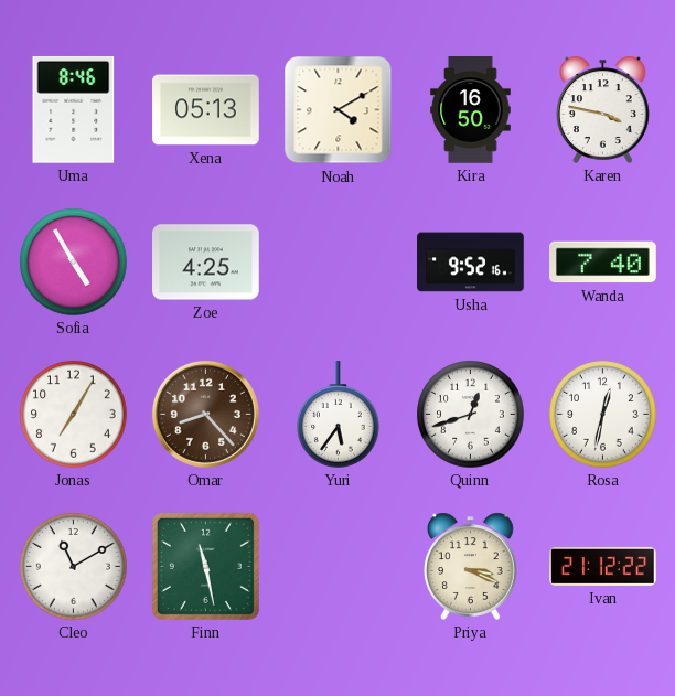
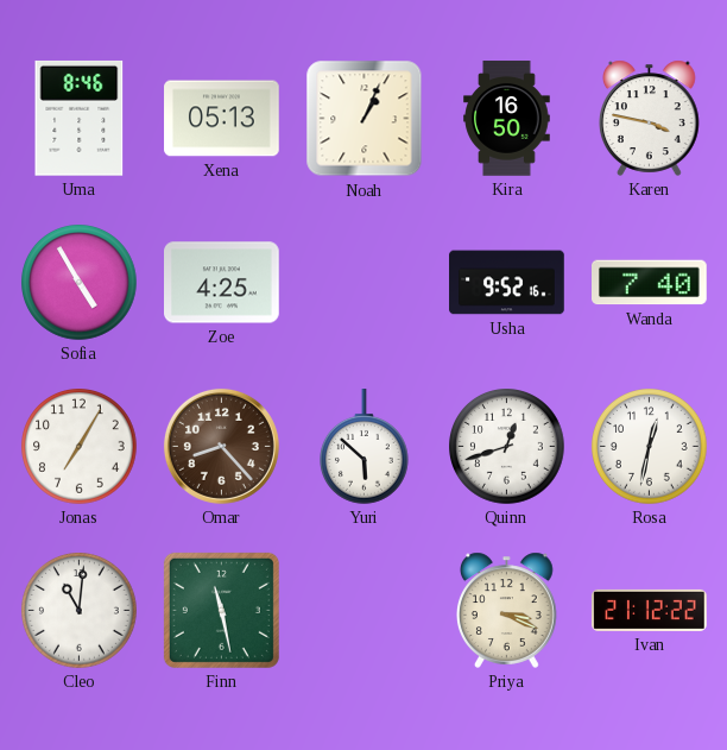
Noah: 4:10 -> 1:04
Yuri: 5:36 -> 5:52
Cleo: 11:10 -> 11:01
